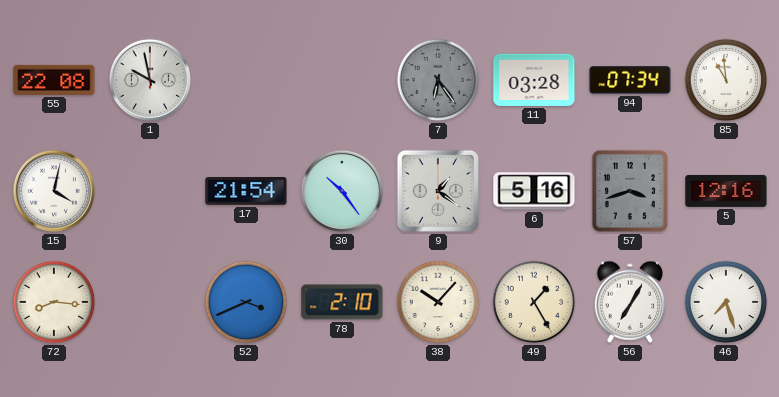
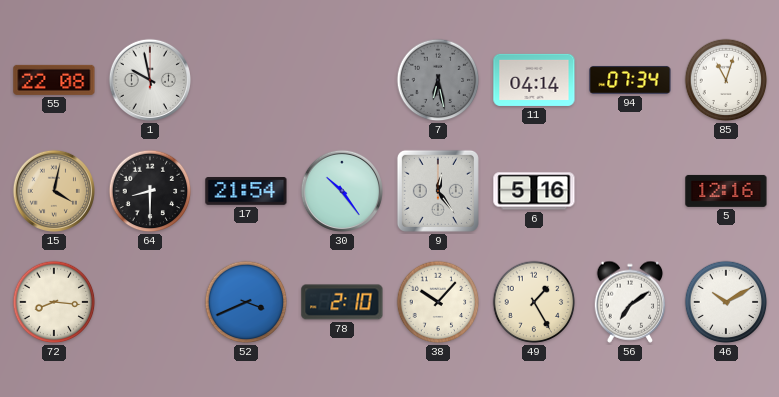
7: 6:24 -> 6:28
11: 03:28 -> 04:14
85: 10:59 -> 11:03
15 dial: white -> champagne
64: none -> 8:30
9: 1:21 -> 12:24
57: 3:42 -> none
56: 7:05 -> 7:09
46: 7:27 -> 10:10
